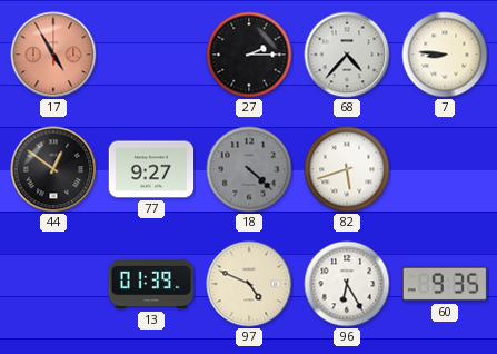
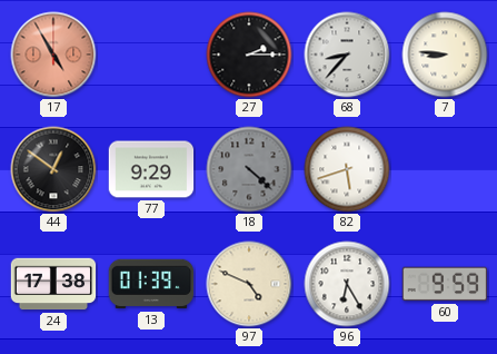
68: 4:37 -> 8:37
77: 9:27 -> 9:29
24: none -> 17:38
60: 9:35 -> 9:59
